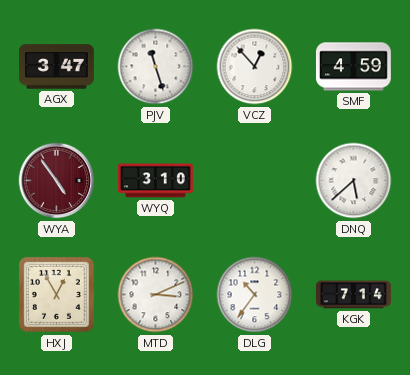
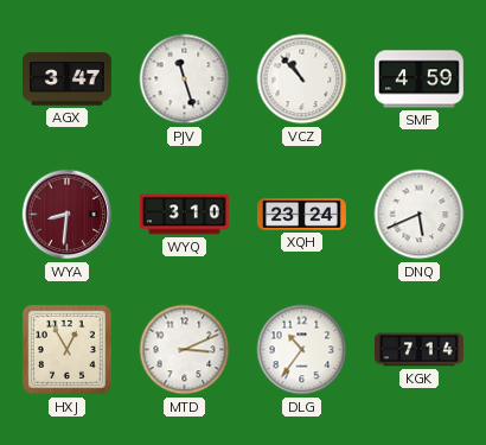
VCZ: 12:53 -> 10:53
WYA: 4:54 -> 8:31
XQH: none -> 23:24
DNQ: 5:38 -> 5:41
